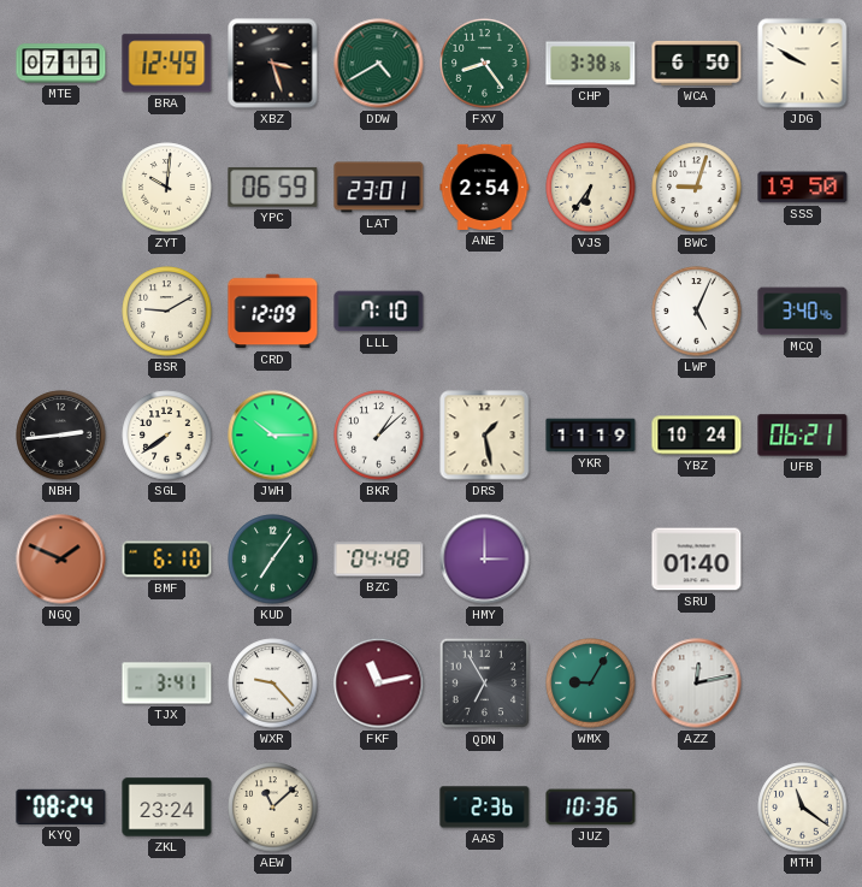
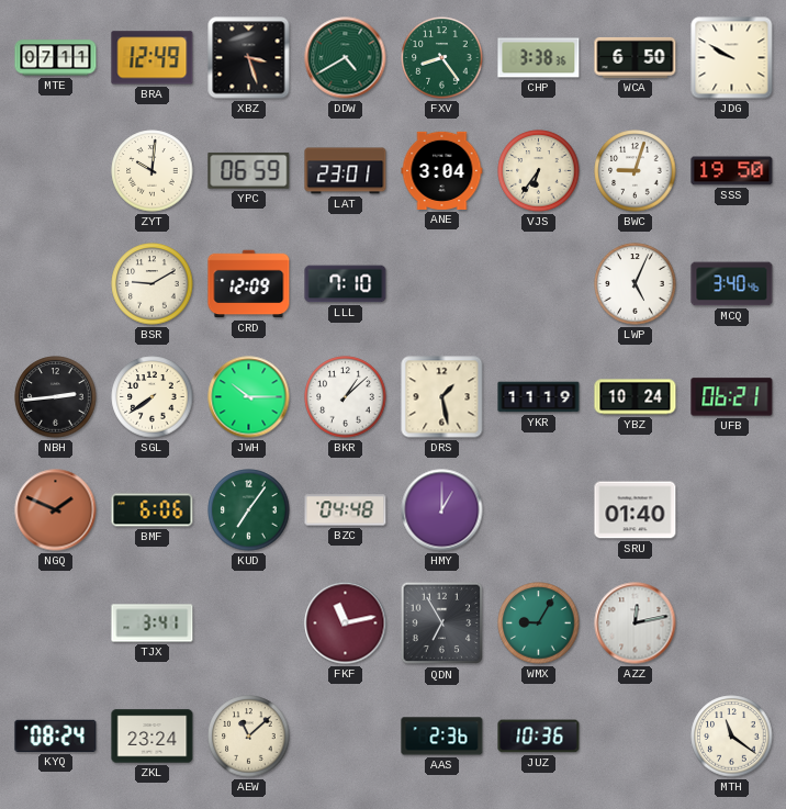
ANE: 2:54 -> 3:04
BMF: 6:10 -> 6:06
HMY: 3:00 -> 1:00
WXR: 9:23 -> none
